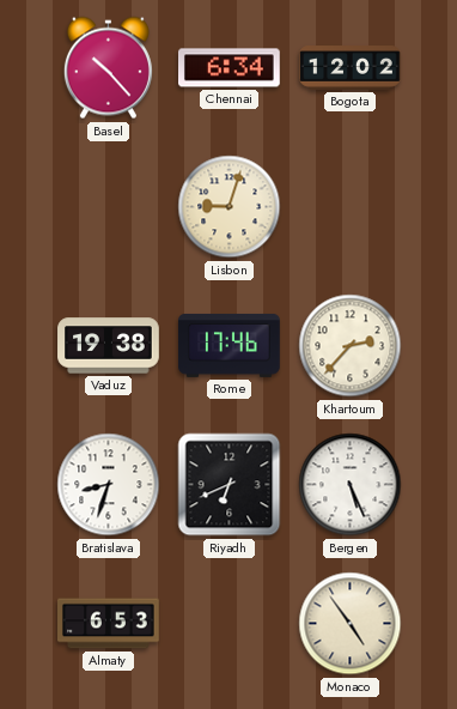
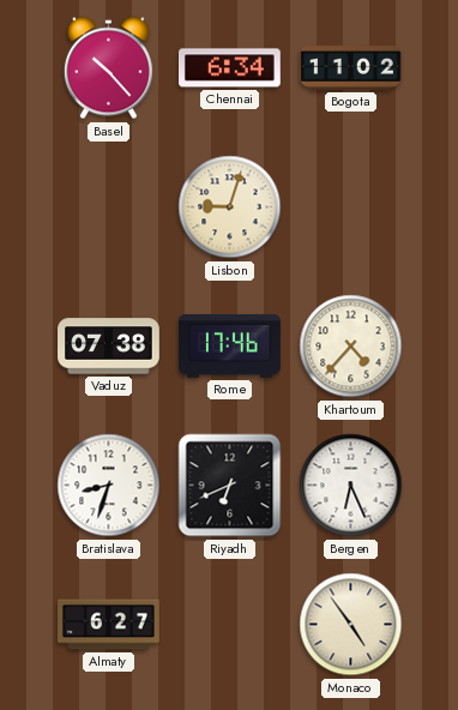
Bogota: 12:02 -> 11:02
Vaduz: 19:38 -> 07:38
Khartoum: 2:37 -> 4:37
Bergen: 5:26 -> 6:26
Almaty: 6:53 -> 6:27
